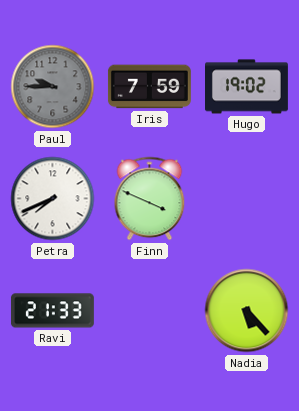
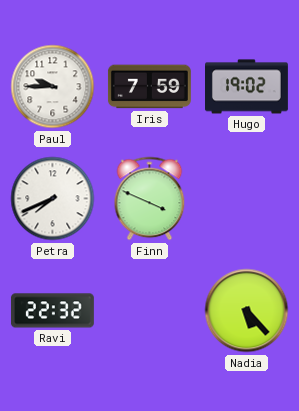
Paul dial: grey -> white
Ravi: 21:33 -> 22:32
